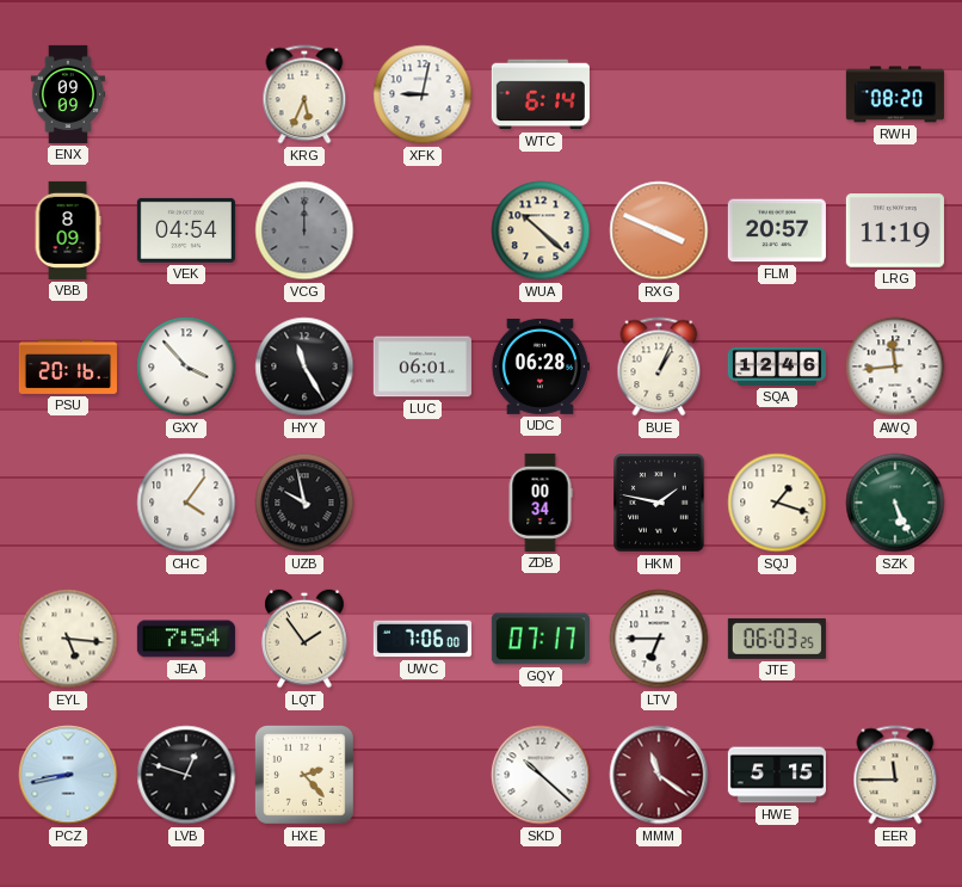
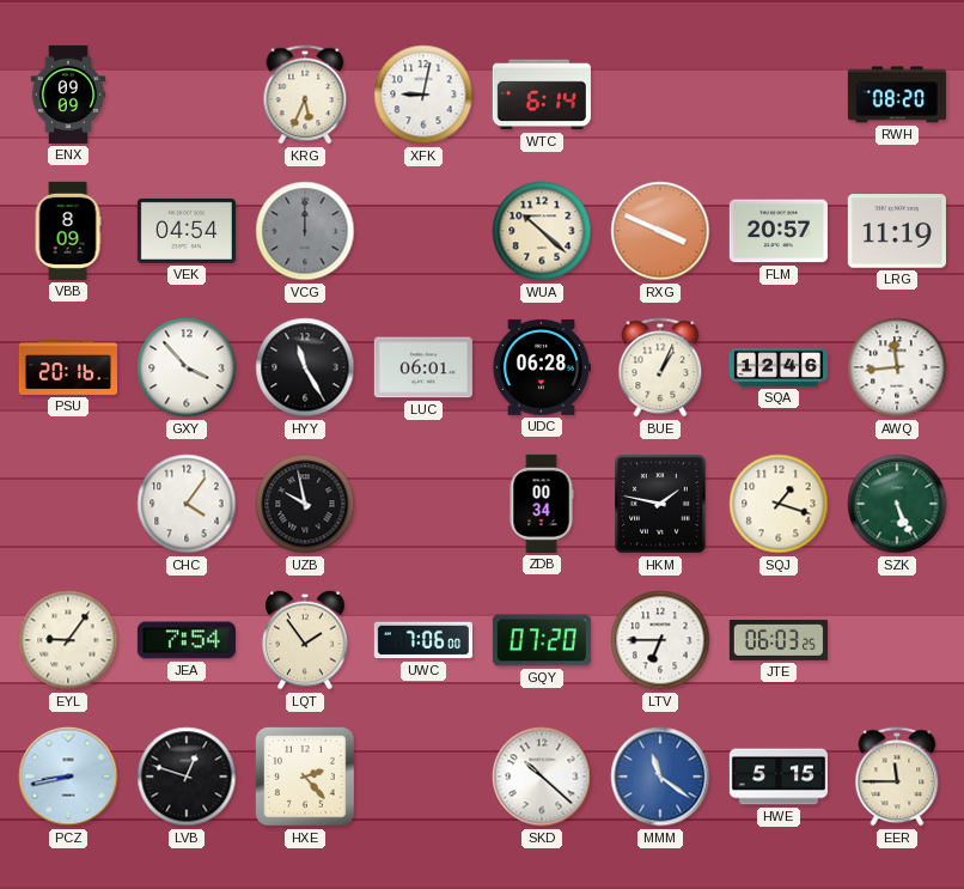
EYL: 5:16 -> 9:06
GQY: 07:17 -> 07:20
MMM dial: burgundy -> blue
